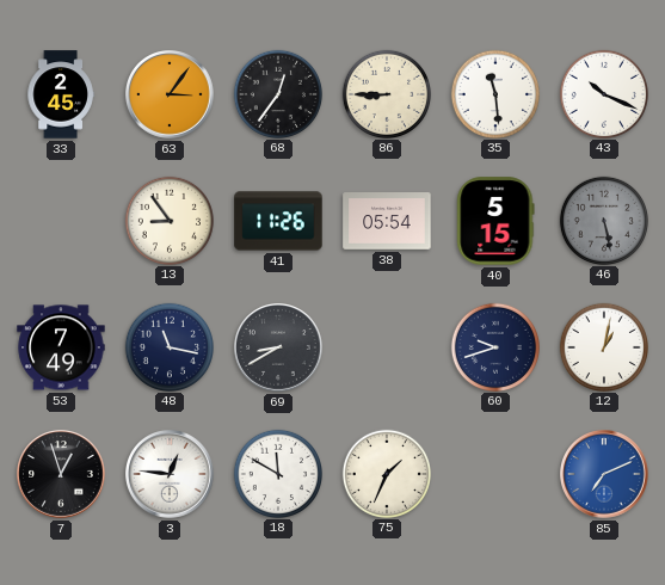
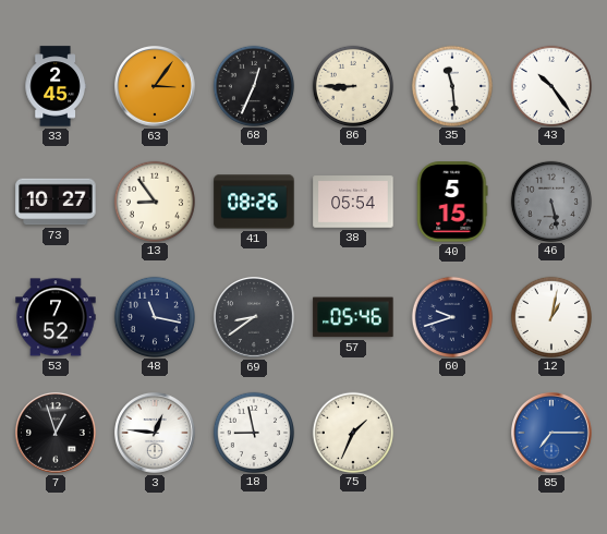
68: 12:36 -> 12:34
43: 10:19 -> 10:24
73: none -> 10:27
41: 11:26 -> 08:26
53: 7:49 -> 7:52
69: 8:40 -> 8:39
57: none -> 05:46
18: 11:50 -> 8:58
85: 7:11 -> 7:15
